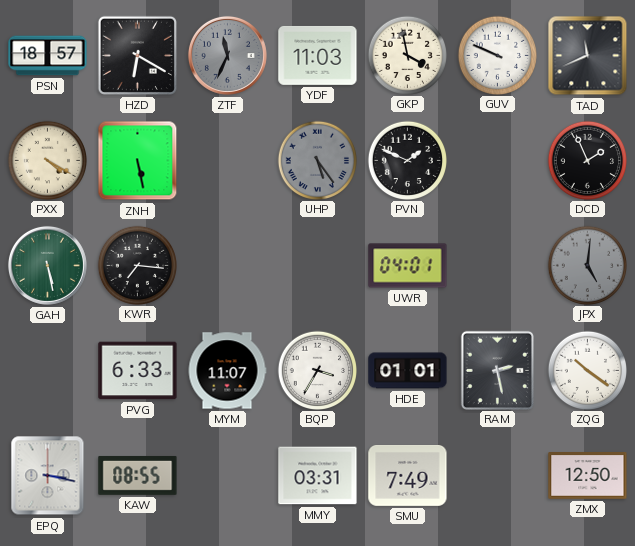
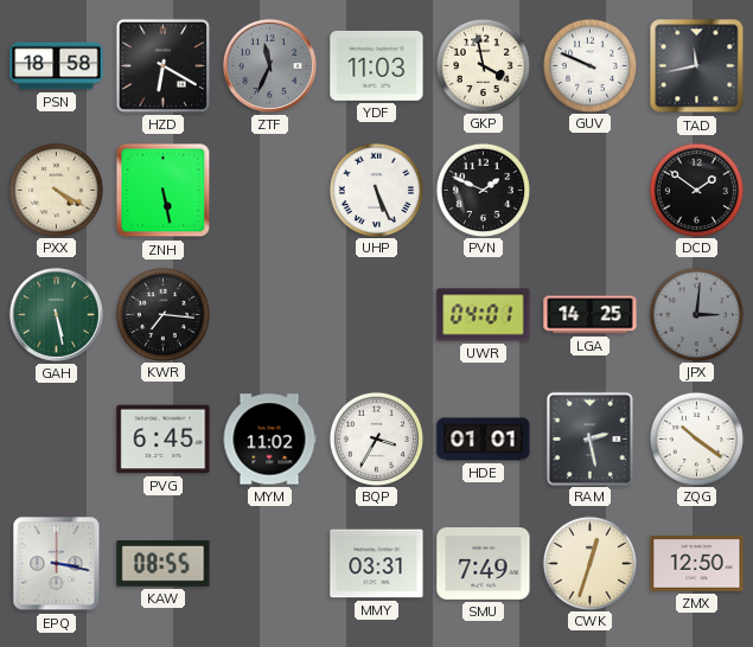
PSN: 18:57 -> 18:58
TAD: 11:41 -> 11:43
UHP: 5:24 -> 5:26
UHP dial: grey -> white
DCD: 1:56 -> 1:51
LGA: none -> 14:25
JPX: 5:01 -> 3:01
PVG: 6:33 -> 6:45
MYM: 11:07 -> 11:02
CWK: none -> 12:33
